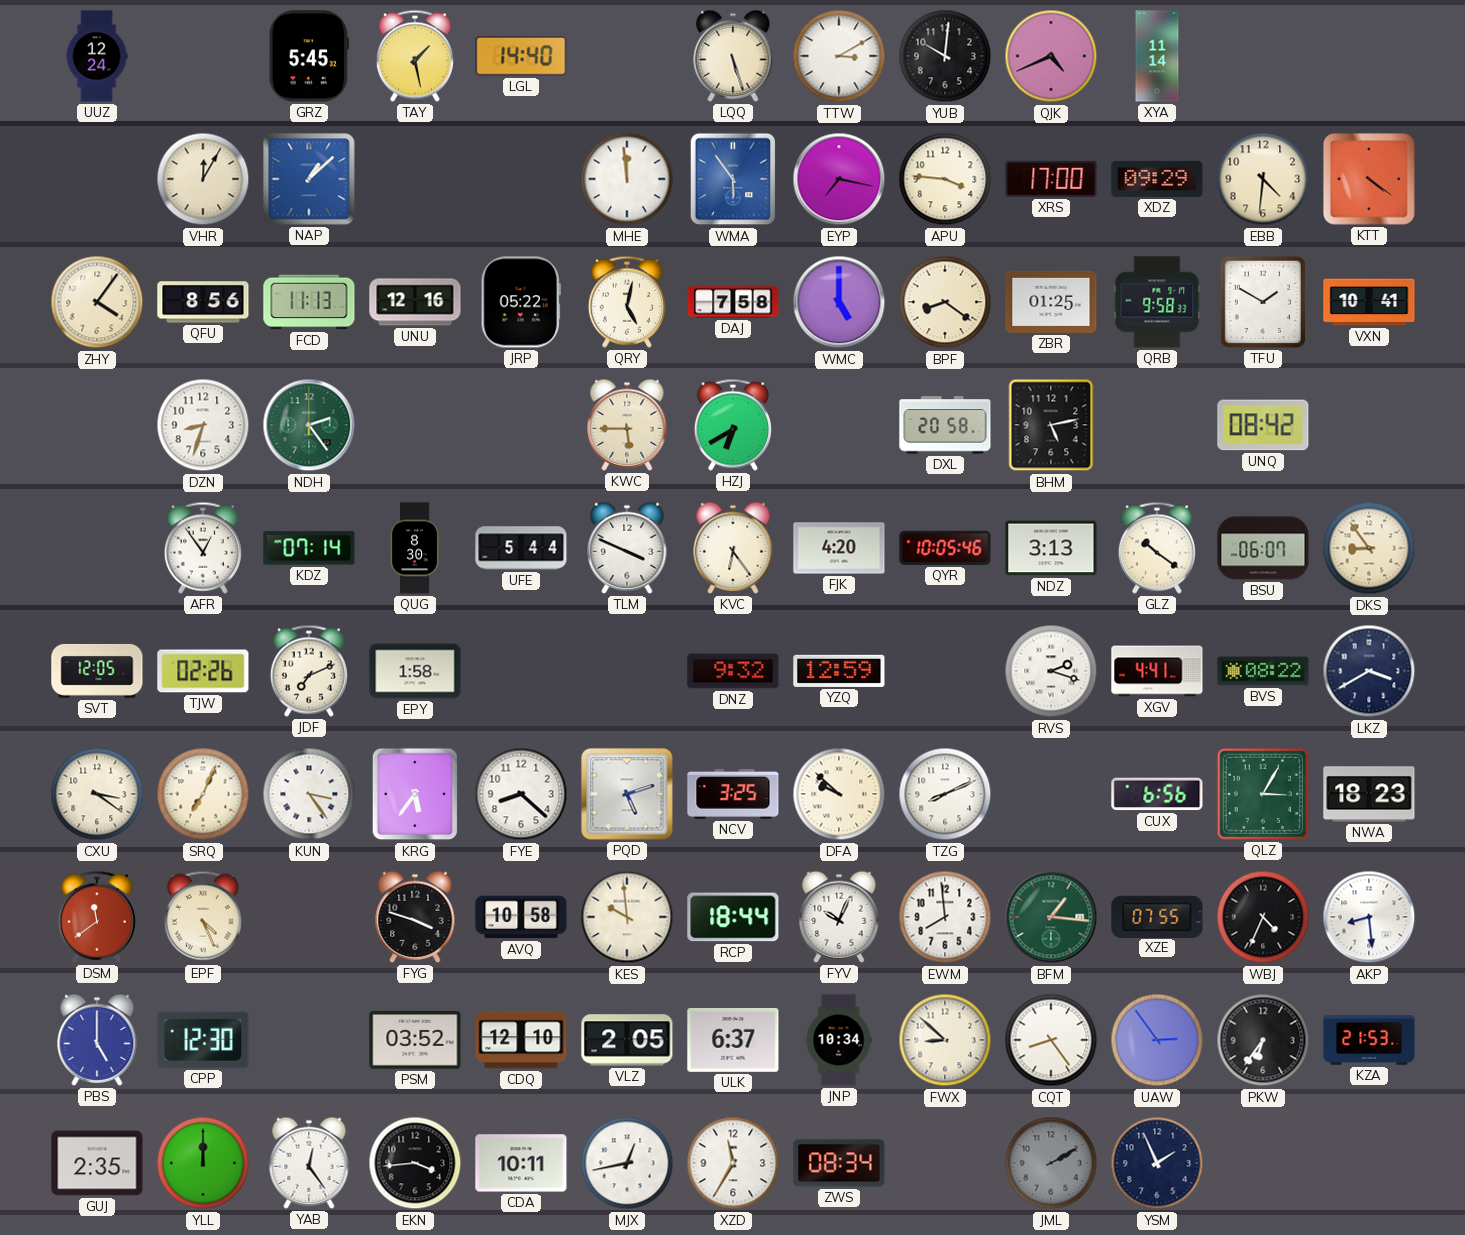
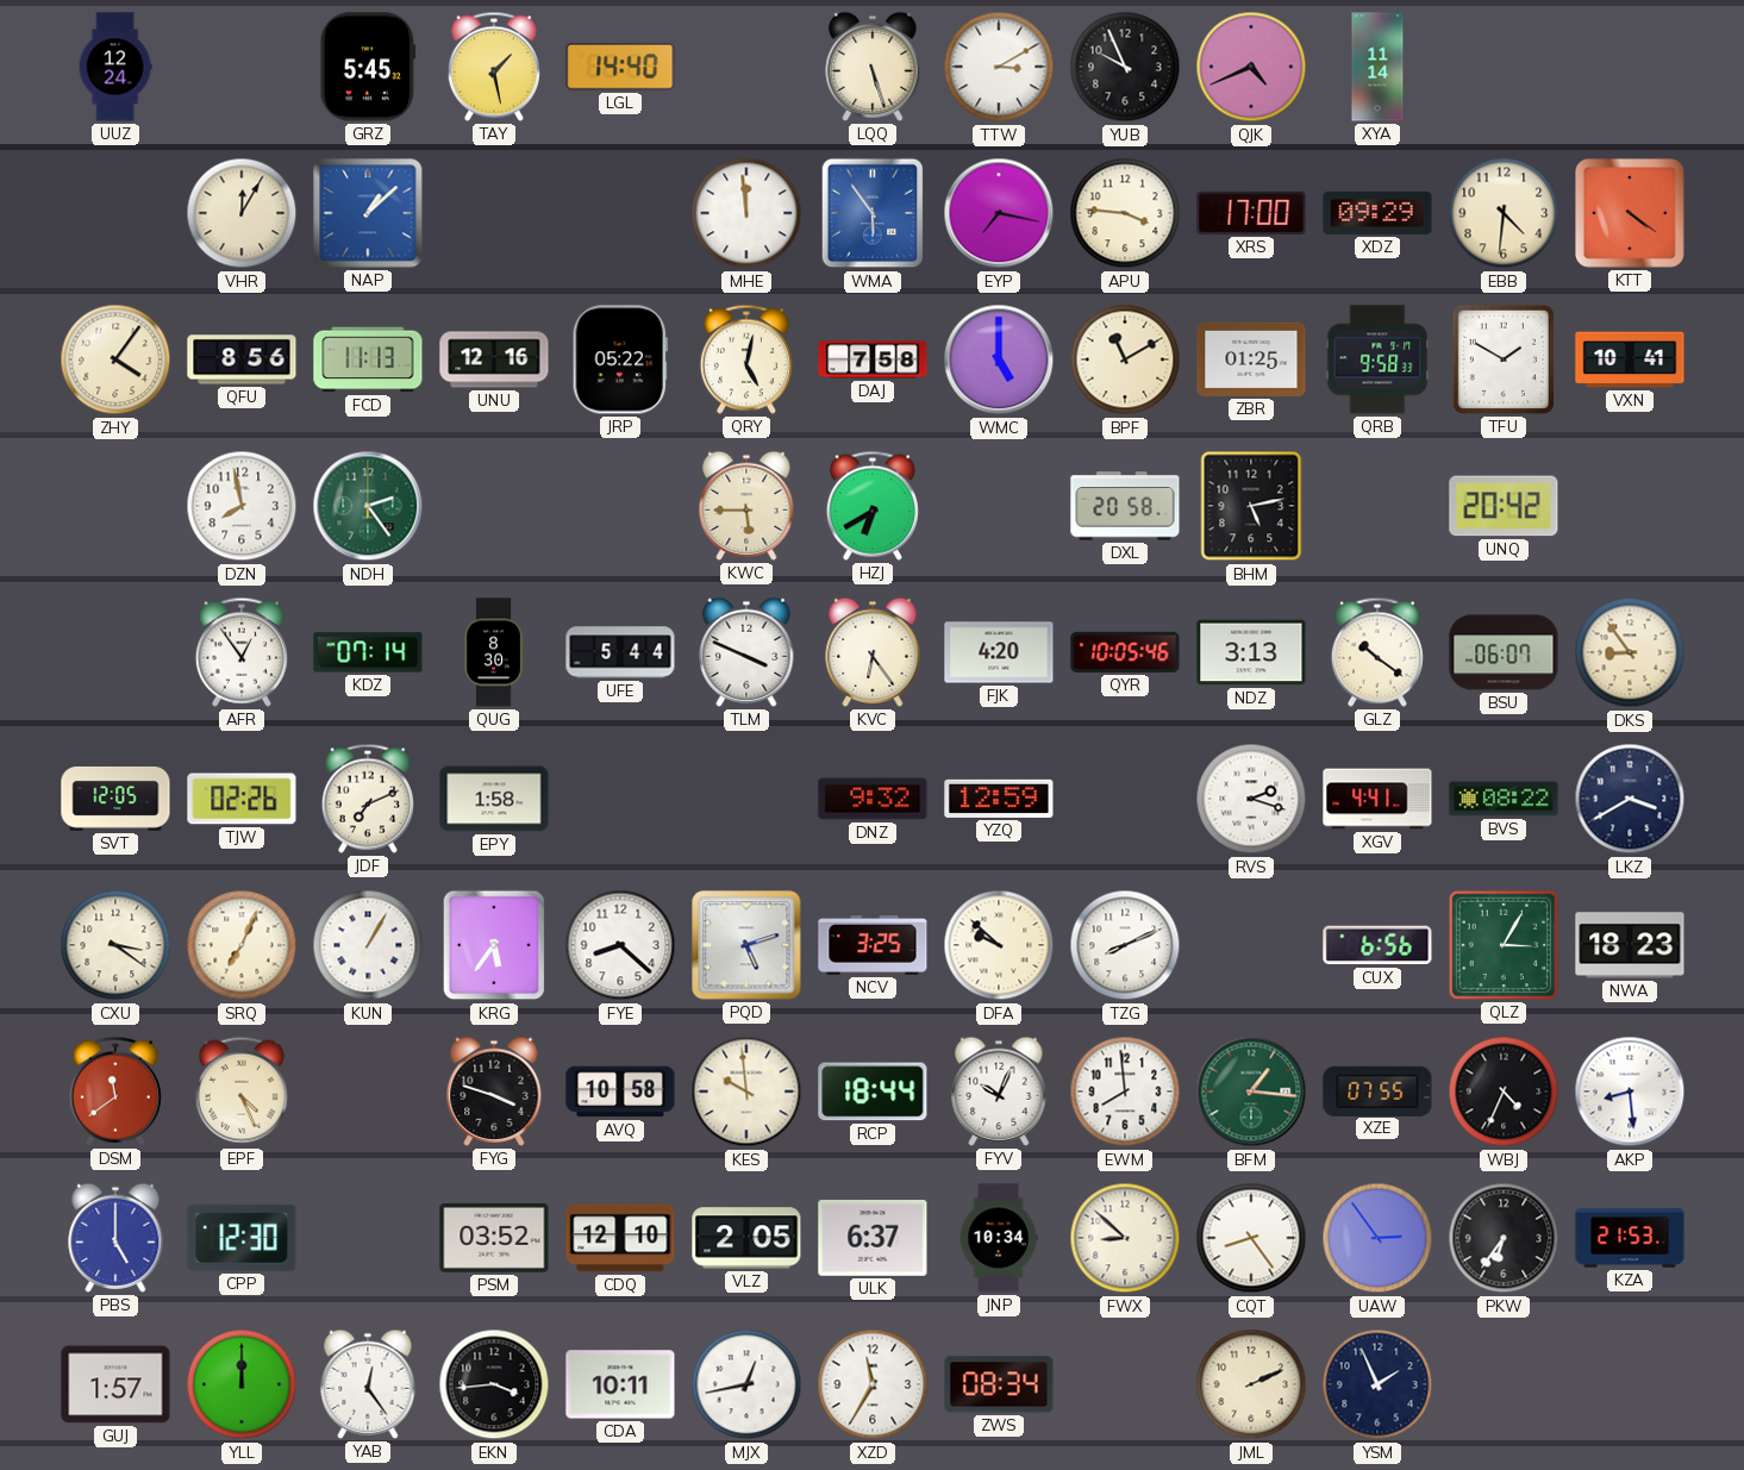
YUB: 10:01 -> 9:56
BPF: 8:21 -> 11:10
DZN: 8:33 -> 7:58
UNQ: 08:42 -> 20:42
KUN: 3:24 -> 1:05
GUJ: 2:35 -> 1:57
JML: 2:10 -> 2:11
JML dial: grey -> cream
